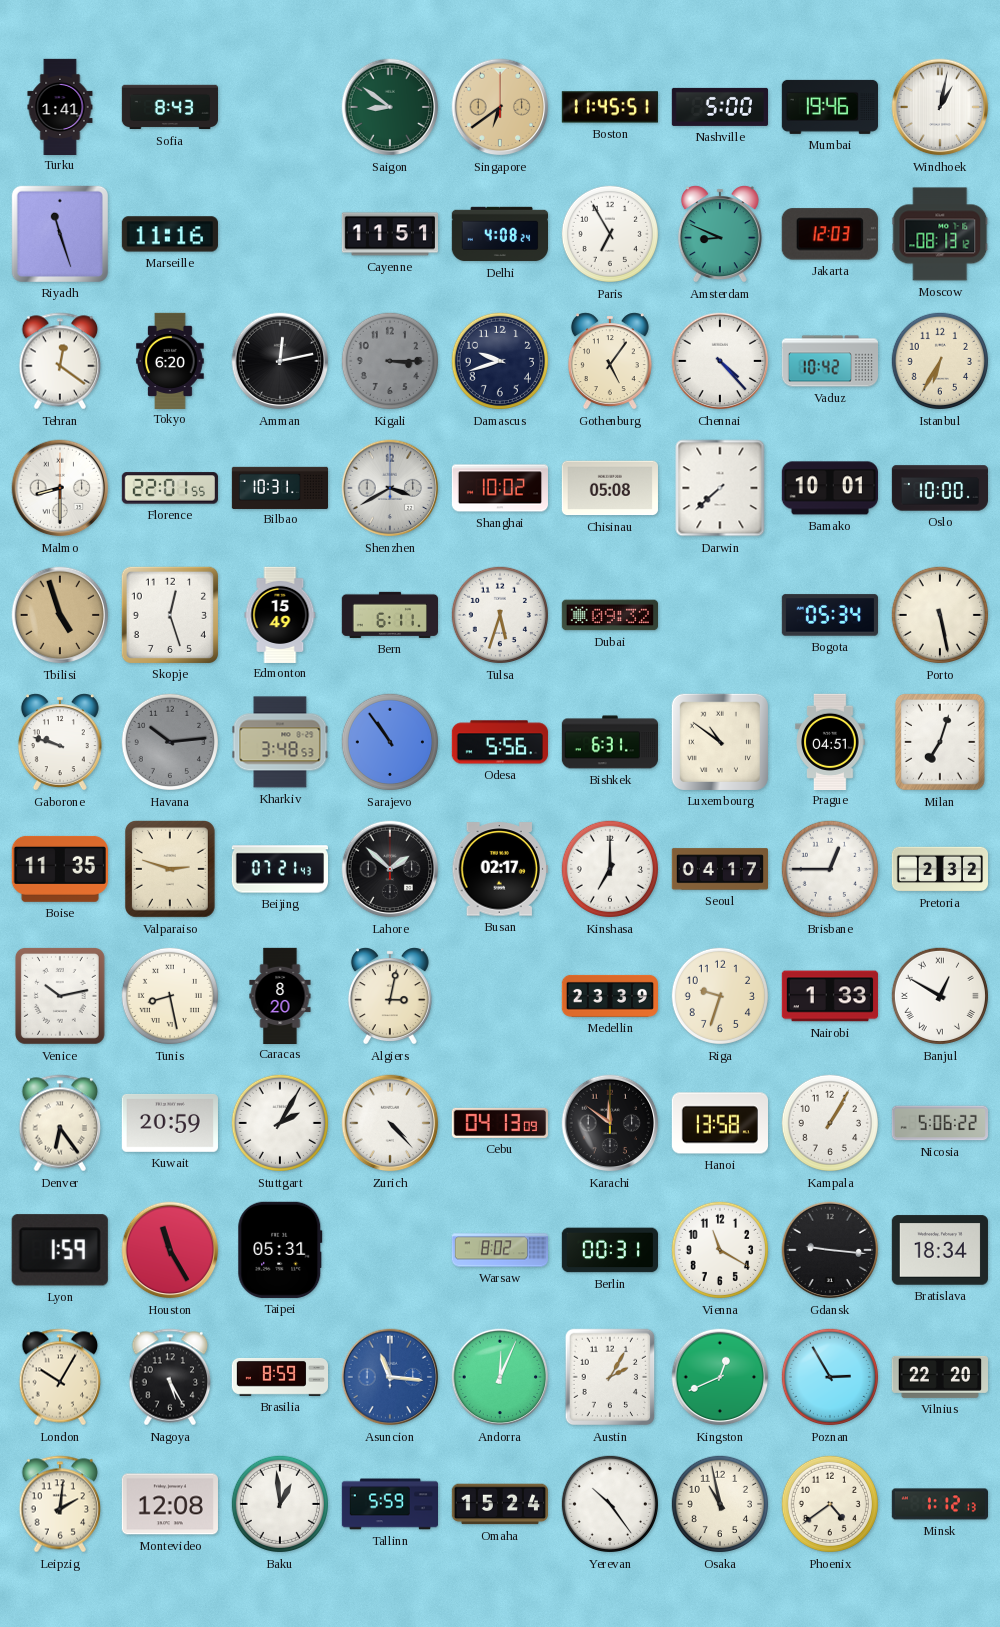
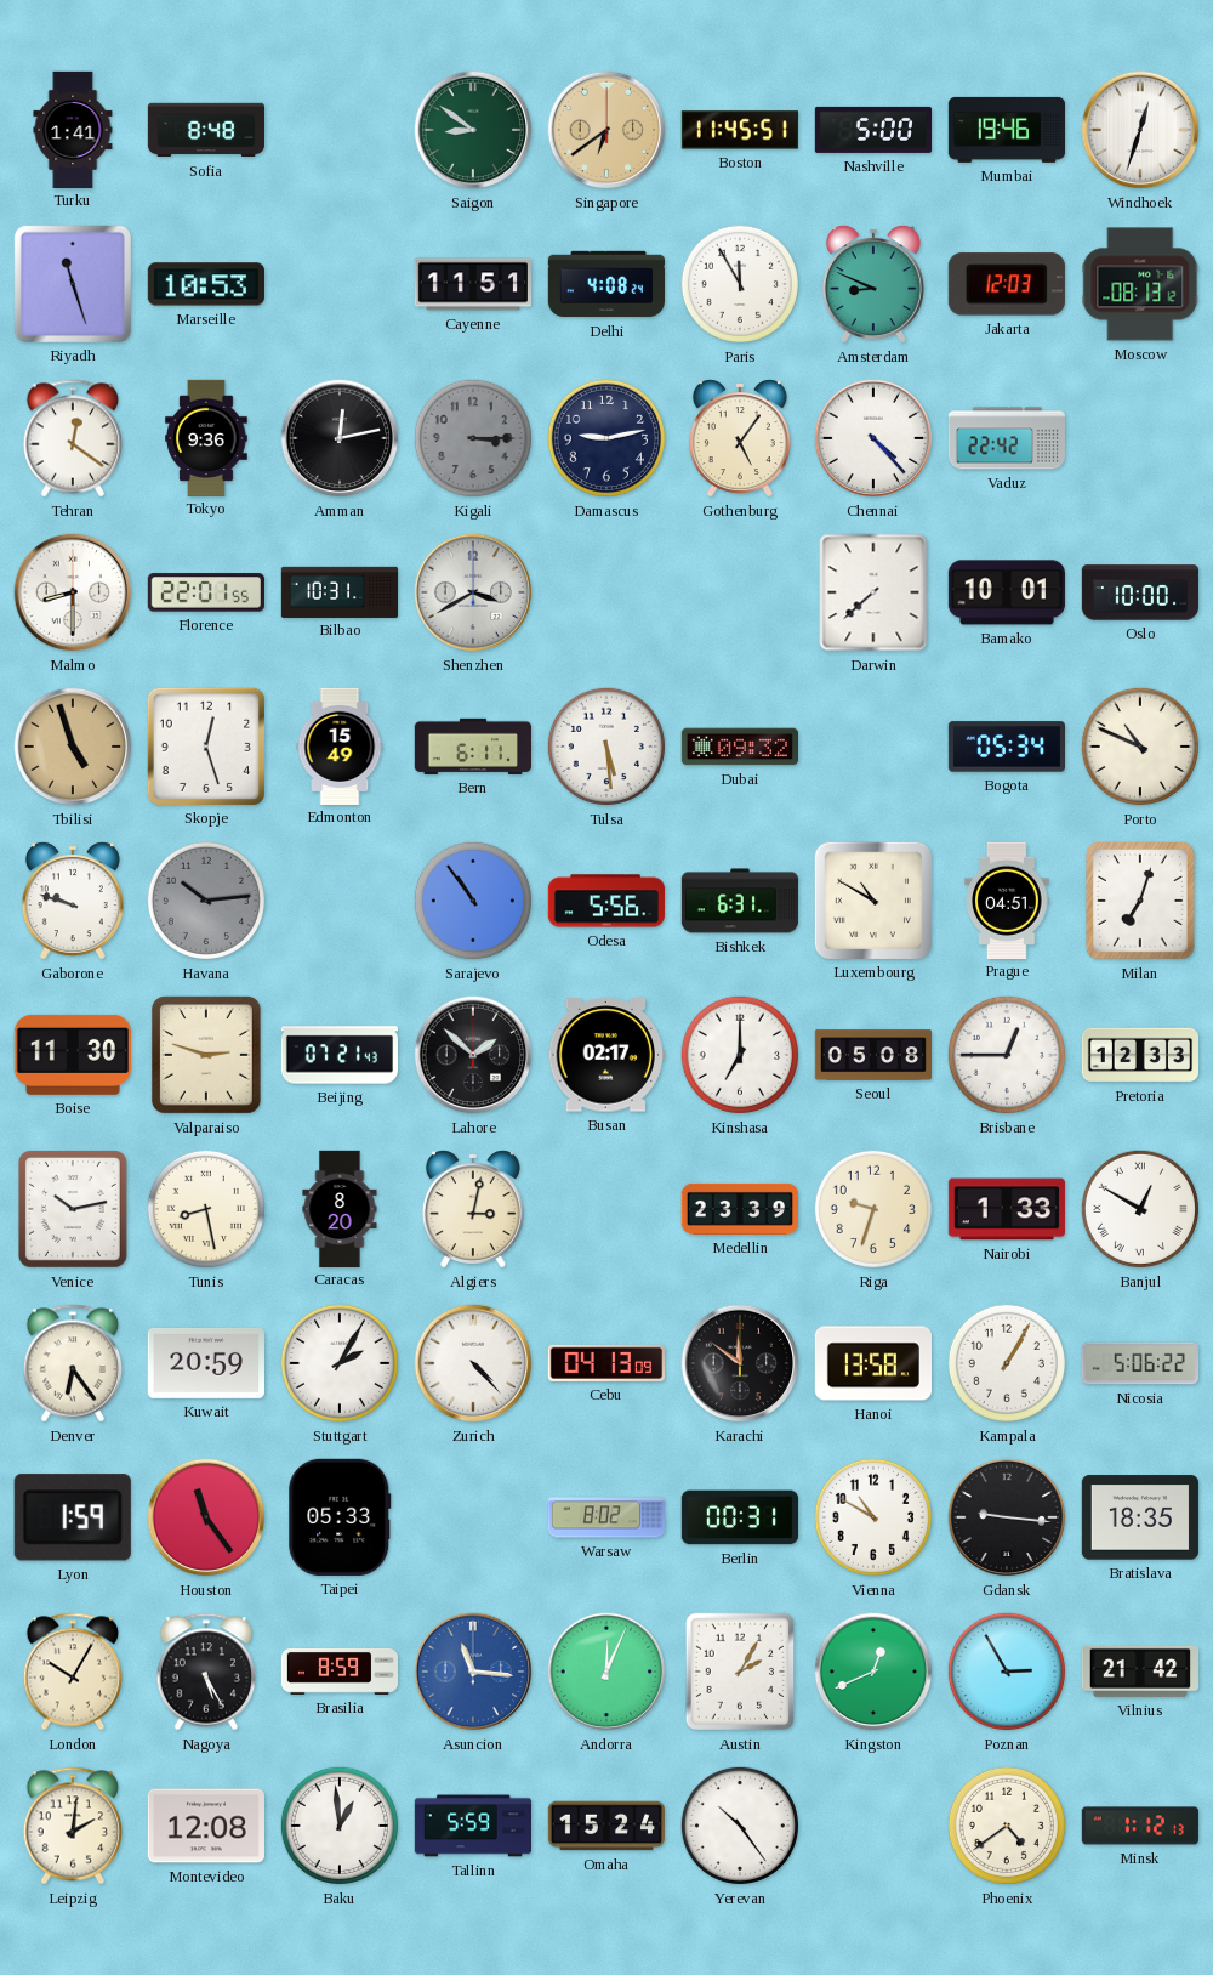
Sofia: 8:43 -> 8:48
Windhoek: 1:02 -> 12:33
Marseille: 11:16 -> 10:53
Paris: 6:55 -> 11:55
Tokyo: 6:20 -> 9:36
Damascus: 9:42 -> 9:13
Vaduz: 10:42 -> 22:42
Istanbul: 6:35 -> none
Shanghai: 10:02 -> none
Chisinau: 05:08 -> none
Tulsa: 5:33 -> 5:29
Porto: 5:28 -> 10:49
Kharkiv: 3:48 -> none
Luxembourg: 10:51 -> 10:50
Boise: 11:35 -> 11:30
Seoul: 04:17 -> 05:08
Pretoria: 2:32 -> 12:33
Houston: 11:25 -> 11:24
Taipei: 05:31 -> 05:33
Vienna: 11:20 -> 10:50
Bratislava: 18:34 -> 18:35
Vilnius: 22:20 -> 21:42
Osaka: 10:58 -> none
